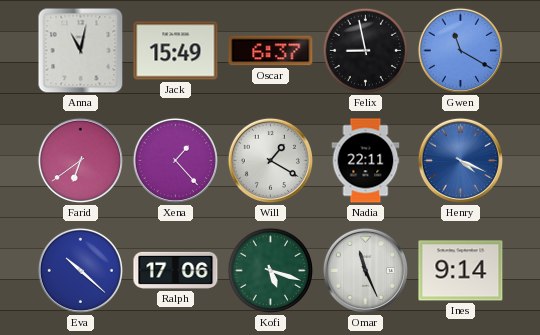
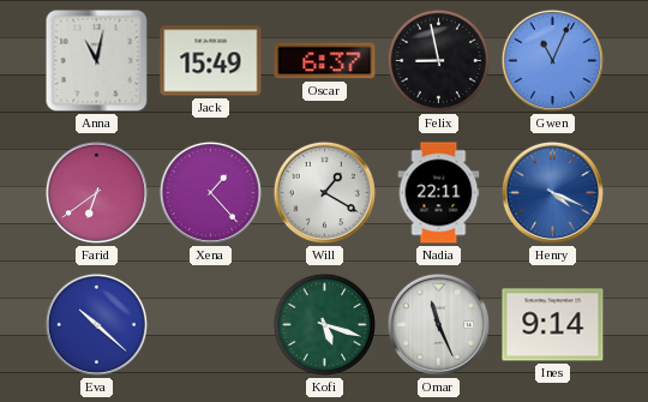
Gwen: 11:20 -> 11:04
Ralph: 17:06 -> none
